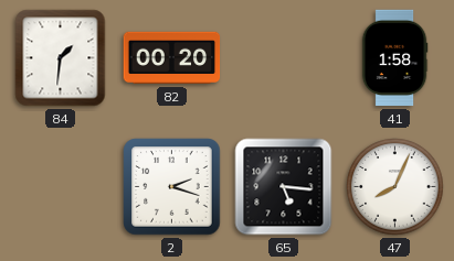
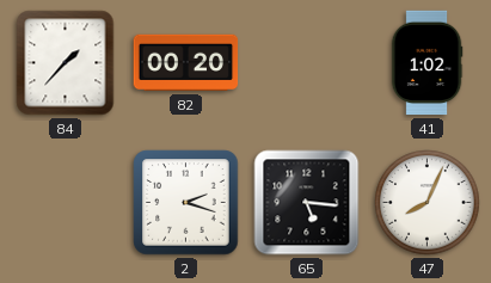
84: 1:31 -> 1:37
41: 1:58 -> 1:02
